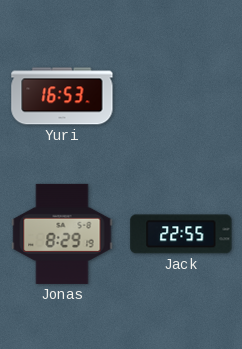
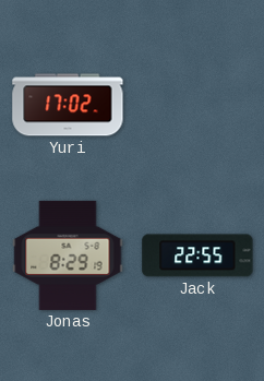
Yuri: 16:53 -> 17:02
